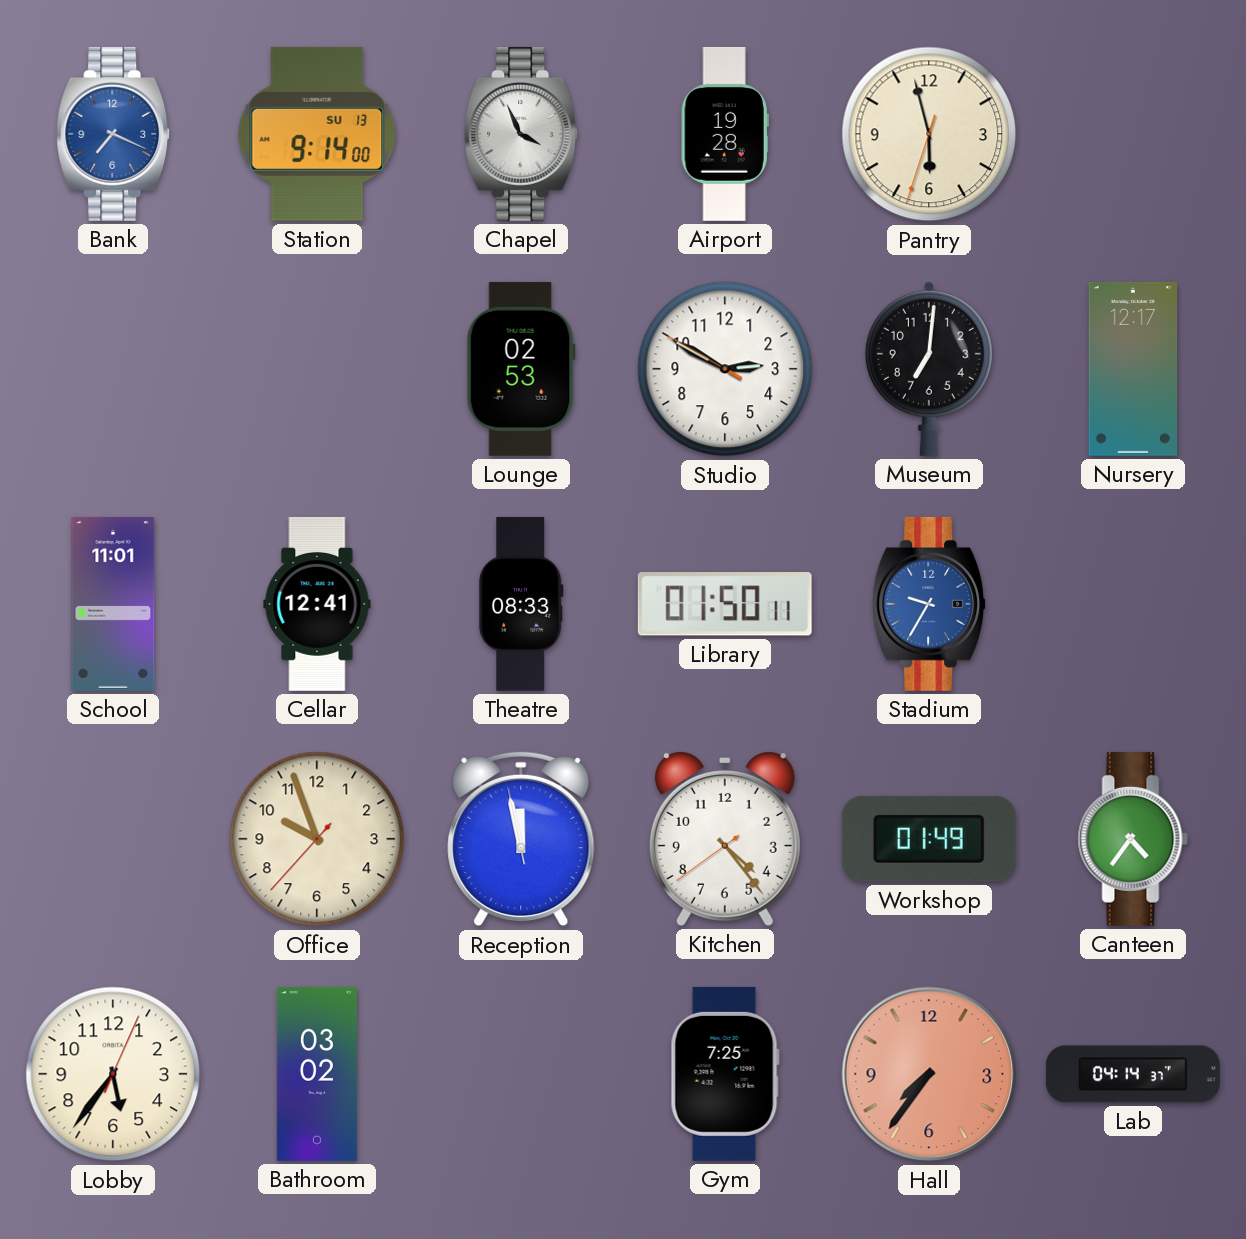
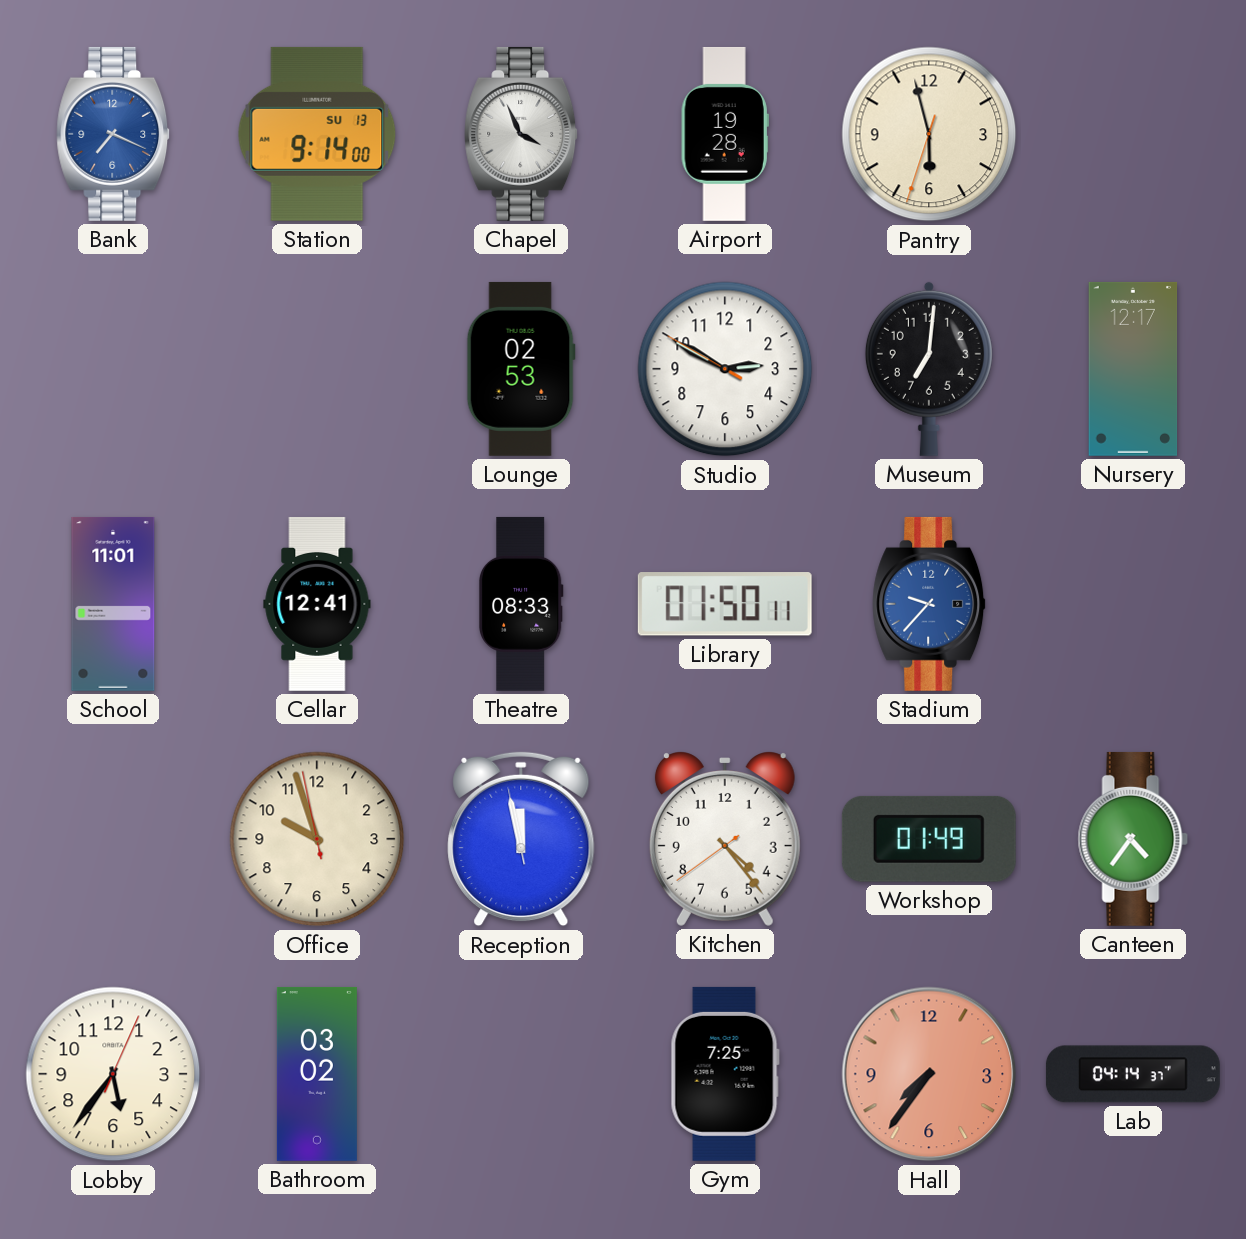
Stadium: 9:35 -> 9:37
Office: 9:56:37 -> 9:56:58
